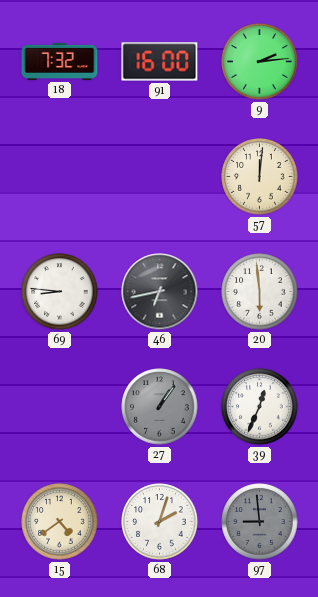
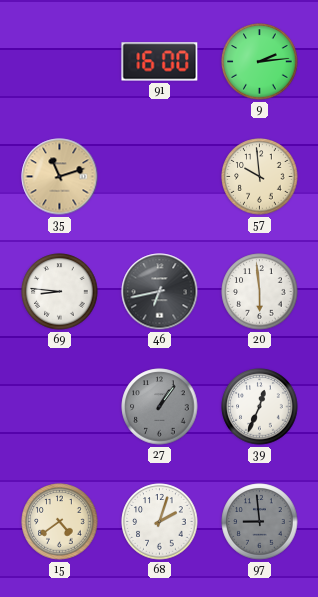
18: 7:32 -> none
35: none -> 11:12
57: 12:01 -> 9:59
